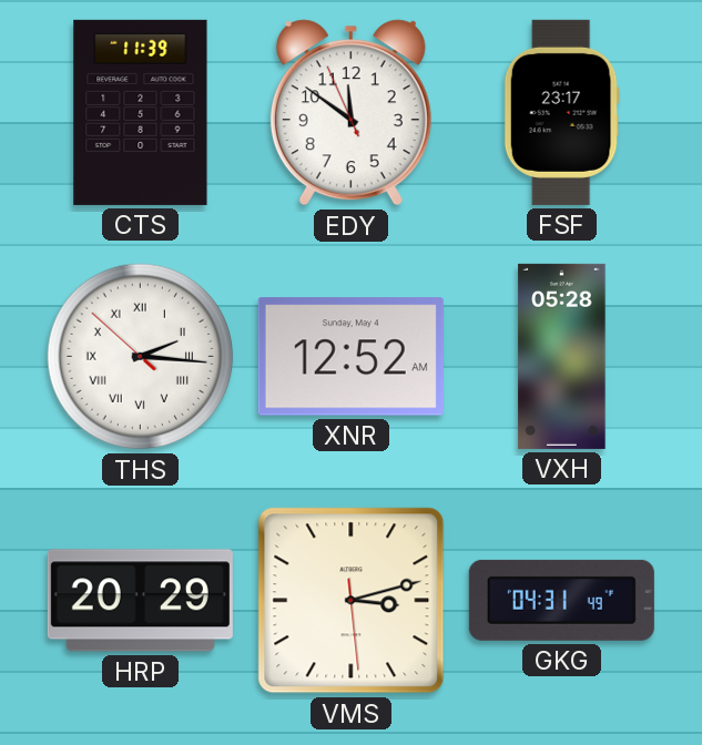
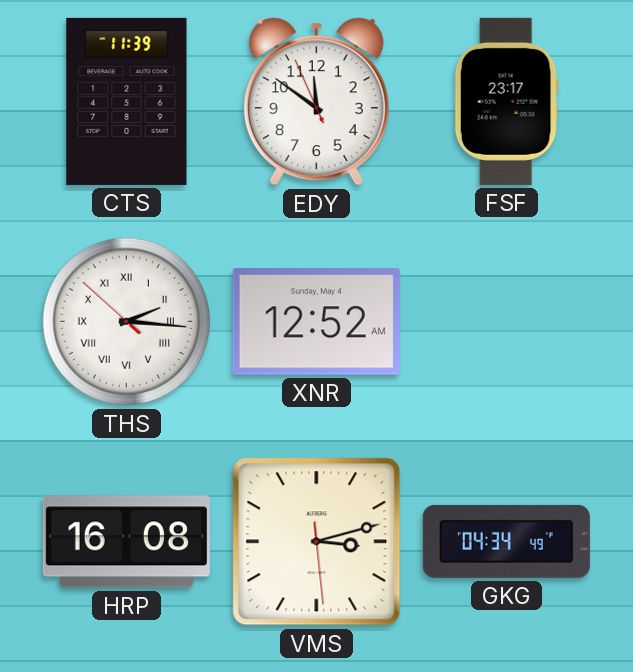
VXH: 05:28 -> none
HRP: 20:29 -> 16:08
GKG: 04:31 -> 04:34
